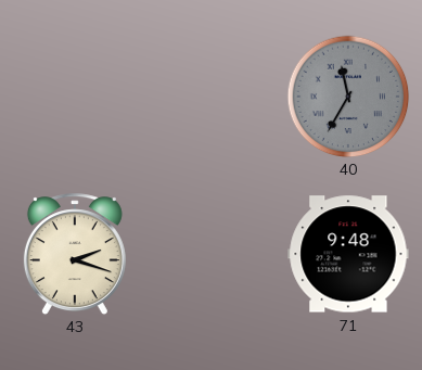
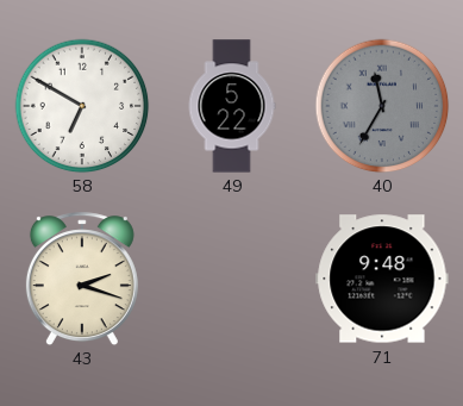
58: none -> 6:50
49: none -> 5:22
